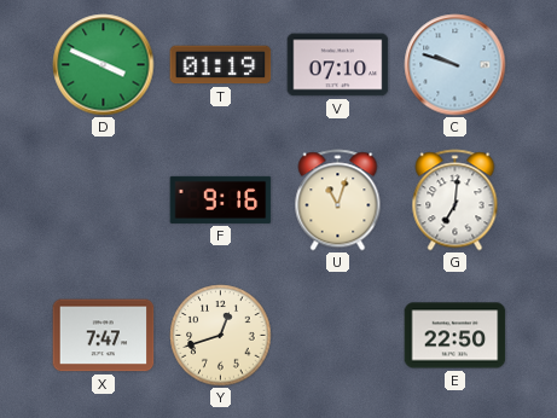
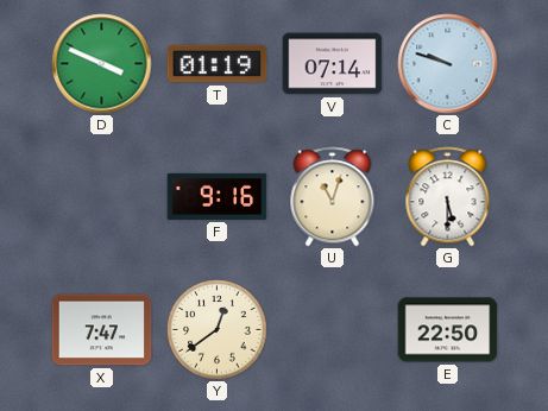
V: 07:10 -> 07:14
G: 7:01 -> 5:30
Y: 12:42 -> 12:39
